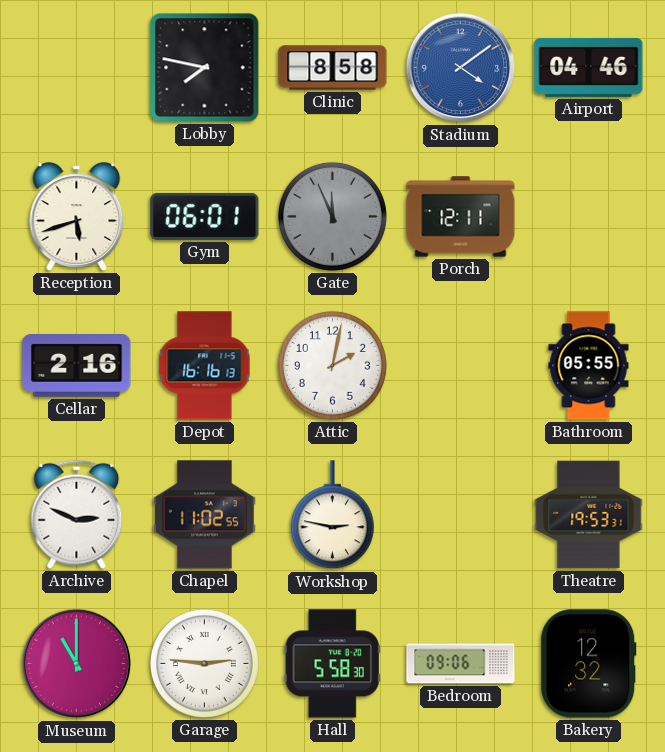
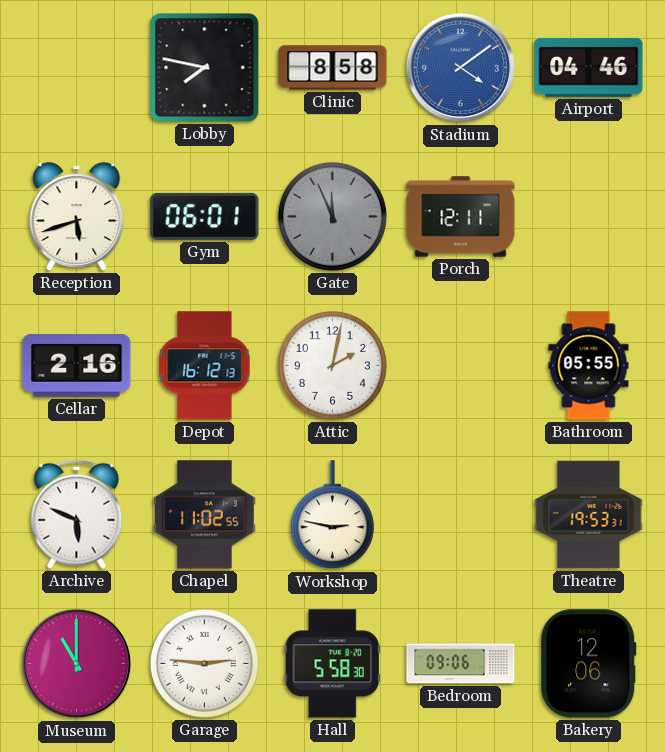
Depot: 16:16 -> 16:12
Archive: 2:49 -> 5:49
Bakery: 12:32 -> 12:06
